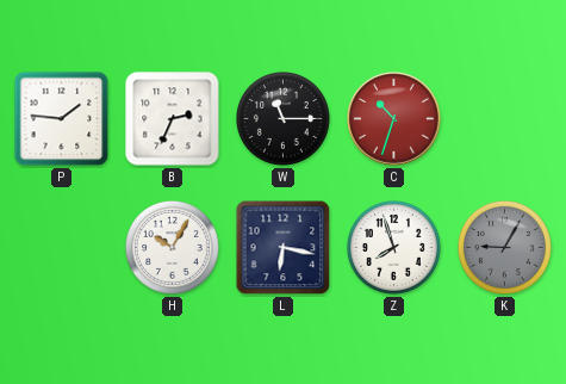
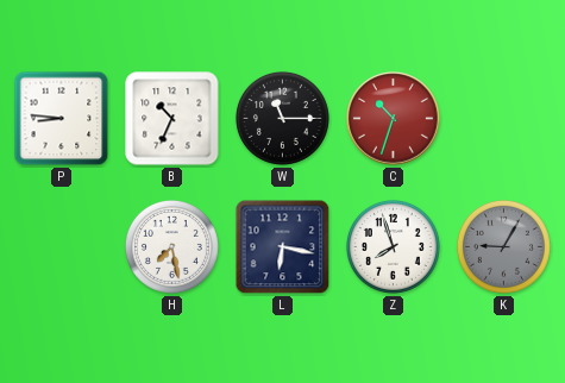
P: 1:46 -> 8:46
B: 2:34 -> 10:34
H: 10:05 -> 7:28
